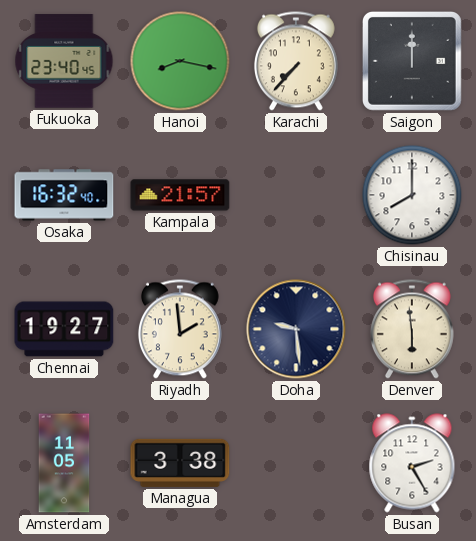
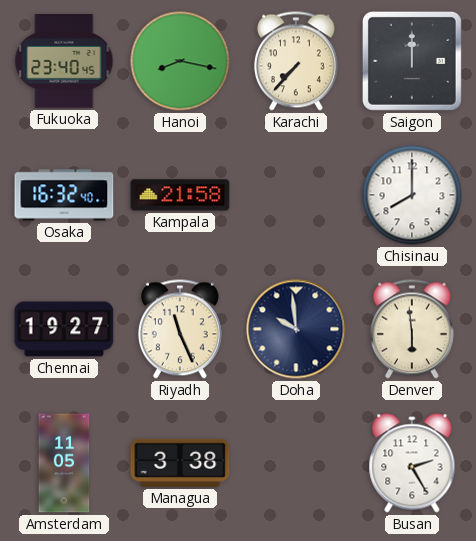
Kampala: 21:57 -> 21:58
Riyadh: 1:59 -> 11:26
Doha: 9:29 -> 9:59
